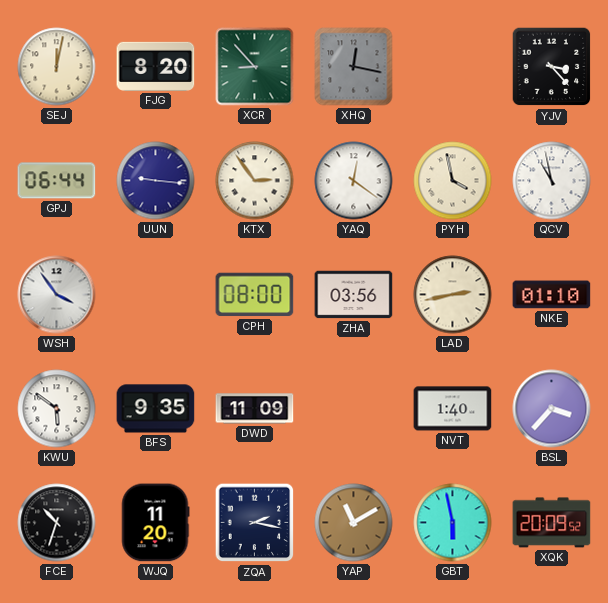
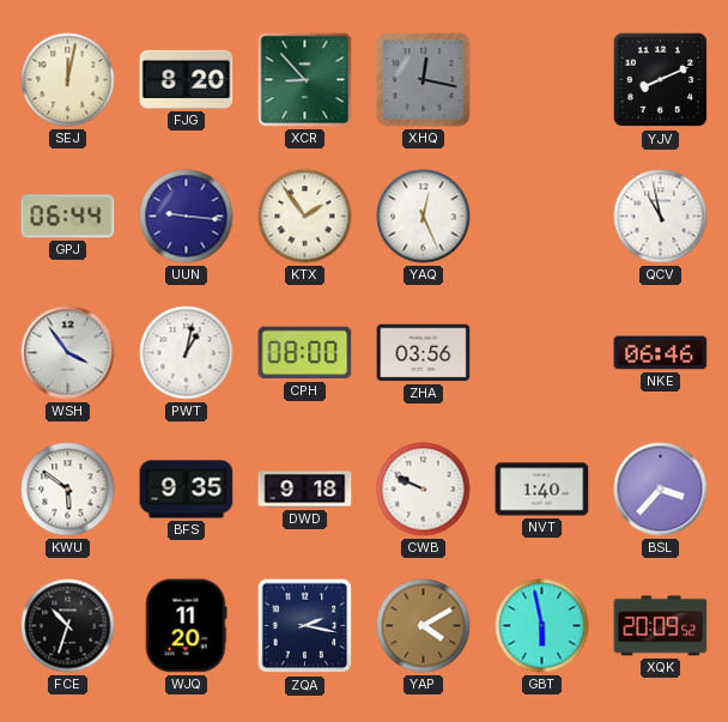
YJV: 3:23 -> 8:11
KTX: 2:54 -> 1:54
YAQ: 12:21 -> 12:26
PYH: 3:58 -> none
PWT: none -> 1:02
LAD: 2:43 -> none
NKE: 01:10 -> 06:46
DWD: 11:09 -> 9:18
CWB: none -> 9:49
YAP: 11:10 -> 4:10
